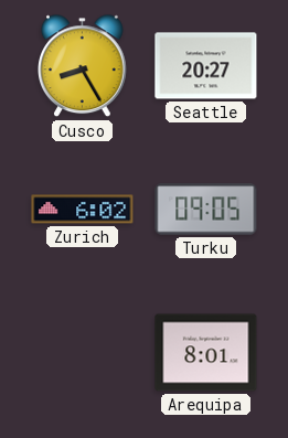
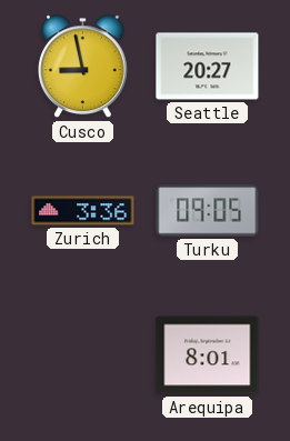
Cusco: 8:25 -> 8:58
Zurich: 6:02 -> 3:36
